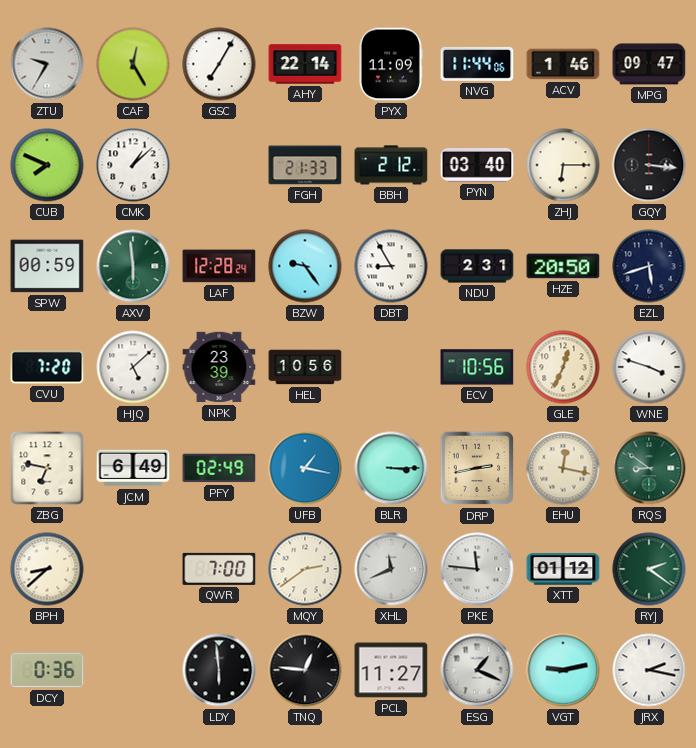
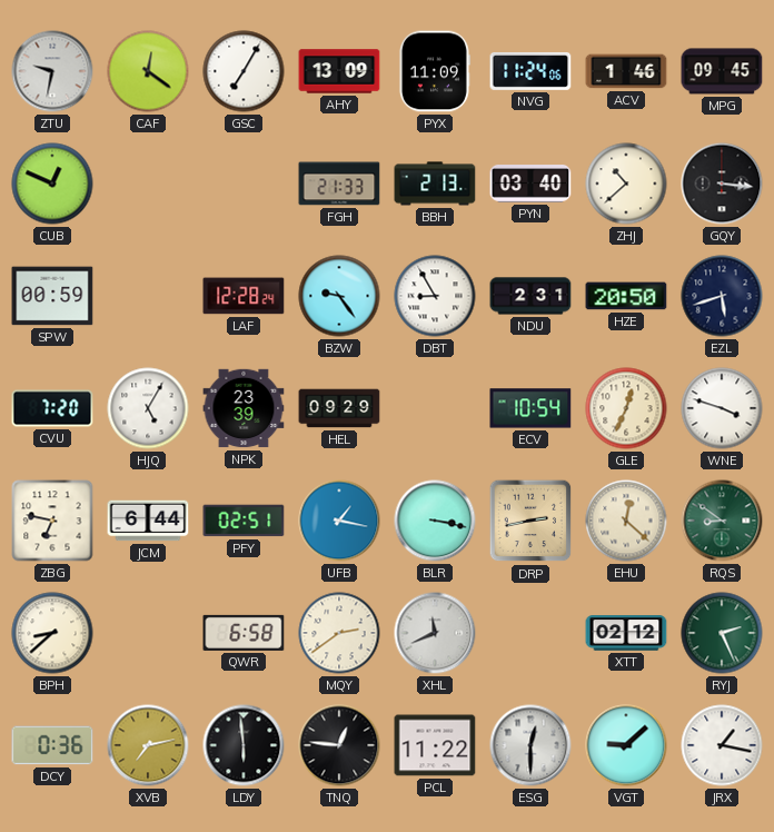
ZTU: 9:35 -> 9:32
CAF: 12:25 -> 12:21
AHY: 22:14 -> 13:09
NVG: 11:44 -> 11:24
MPG: 09:47 -> 09:45
CUB: 7:49 -> 12:49
CMK: 1:08 -> none
BBH: 2:12 -> 2:13
ZHJ: 6:15 -> 10:38
AXV: 5:59 -> none
HJQ: 5:08 -> 5:05
HEL: 10:56 -> 09:29
ECV: 10:56 -> 10:54
JCM: 6:49 -> 6:44
PFY: 02:49 -> 02:51
BLR: 3:15 -> 3:17
EHU: 12:17 -> 12:22
QWR: 7:00 -> 6:58
PKE: 11:46 -> none
XTT: 01:12 -> 02:12
RYJ: 2:21 -> 2:26
XVB: none -> 7:13
PCL: 11:27 -> 11:22
ESG: 1:19 -> 12:30
VGT: 9:13 -> 9:08
JRX: 2:17 -> 1:17
